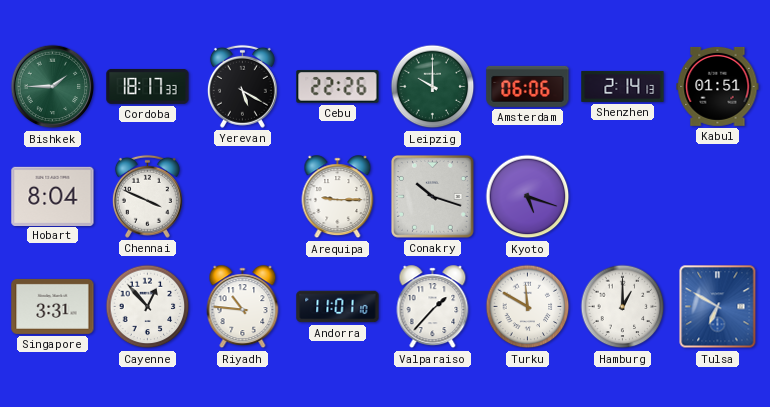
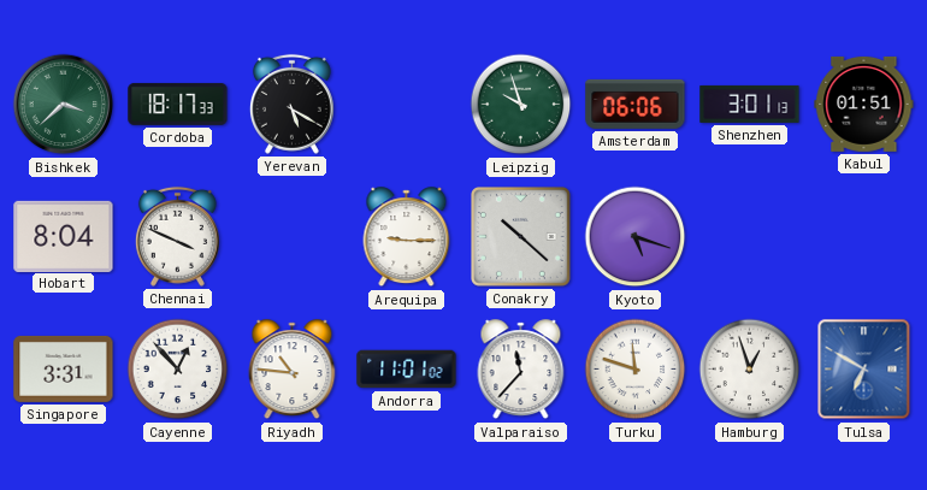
Bishkek: 1:45 -> 3:38
Cebu: 22:26 -> none
Leipzig: 10:00 -> 9:57
Shenzhen: 2:14 -> 3:01
Conakry: 10:18 -> 10:22
Andorra: 11:01:10 -> 11:01:02
Valparaiso: 1:37 -> 11:37
Turku: 11:50 -> 11:48
Hamburg: 1:00 -> 12:57
